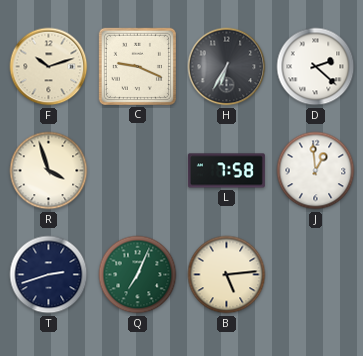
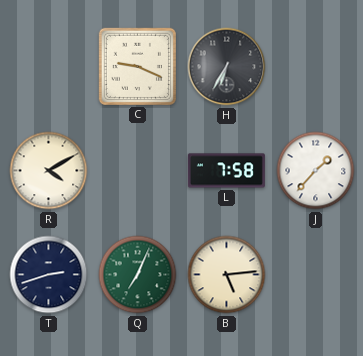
F: 10:12 -> none
D: 2:22 -> none
R: 3:57 -> 4:10
J: 12:59 -> 1:37
